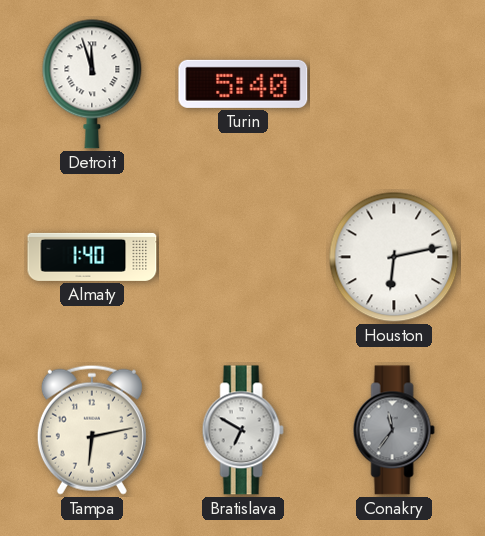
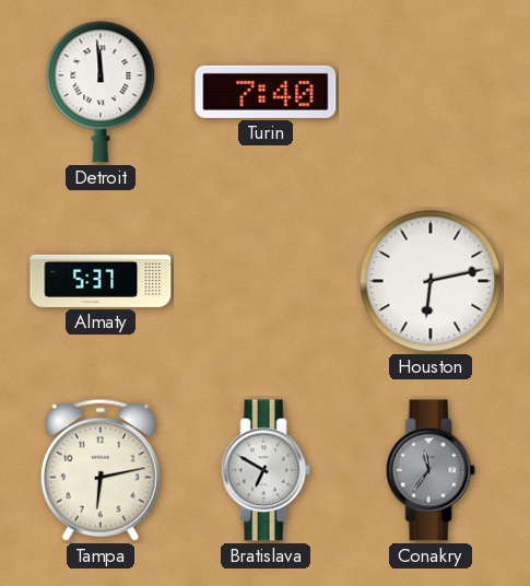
Detroit: 11:57 -> 11:59
Turin: 5:40 -> 7:40
Almaty: 1:40 -> 5:37
